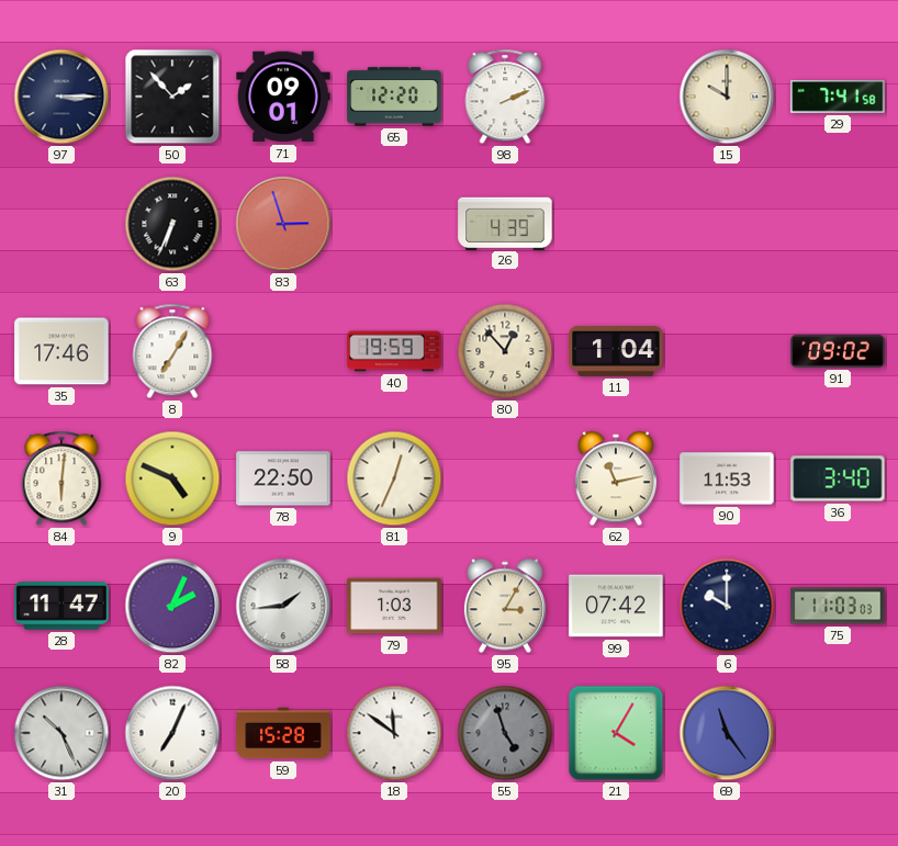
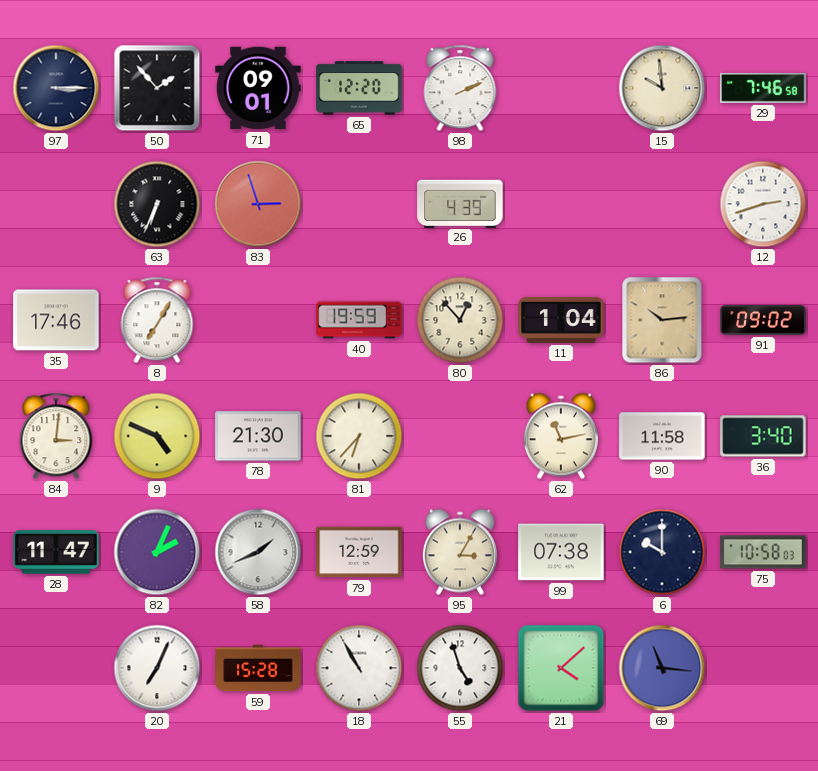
15: 10:00 -> 9:59
29: 7:41 -> 7:46
12: none -> 2:42
86: none -> 10:14
84: 6:01 -> 3:01
78: 22:50 -> 21:30
81: 12:34 -> 6:37
90: 11:53 -> 11:58
58: 1:44 -> 1:41
79: 1:03 -> 12:59
99: 07:42 -> 07:38
75: 11:03 -> 10:58
31: 10:26 -> none
18: 11:51 -> 10:55
55 dial: grey -> white
21: 4:05 -> 4:08
69: 11:24 -> 11:16
